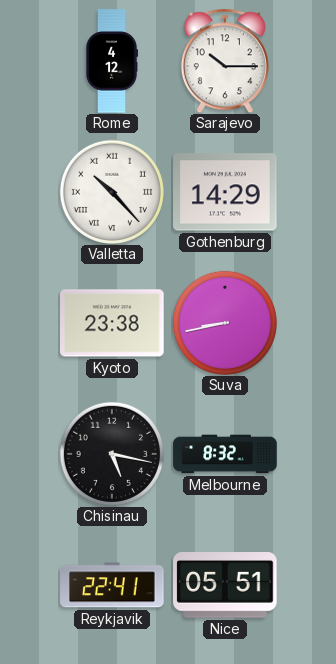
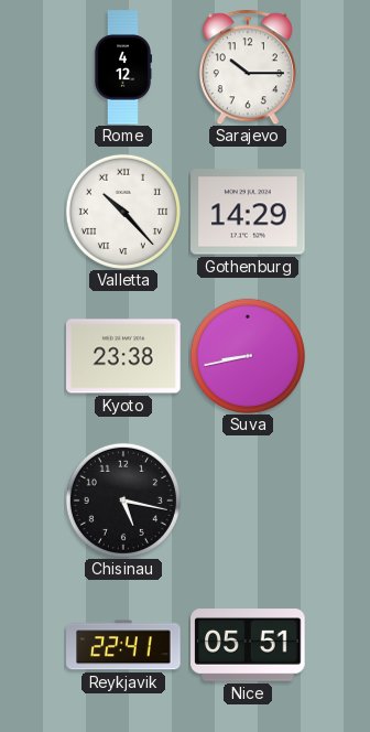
Melbourne: 8:32 -> none
